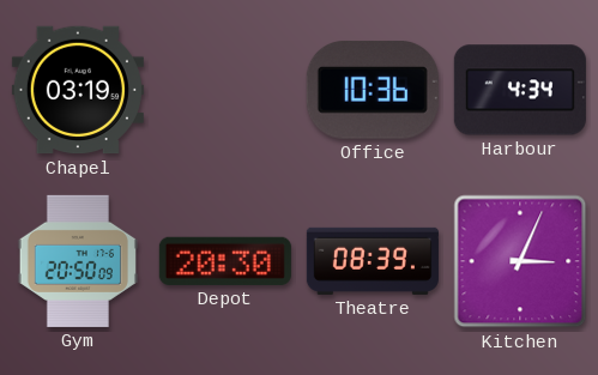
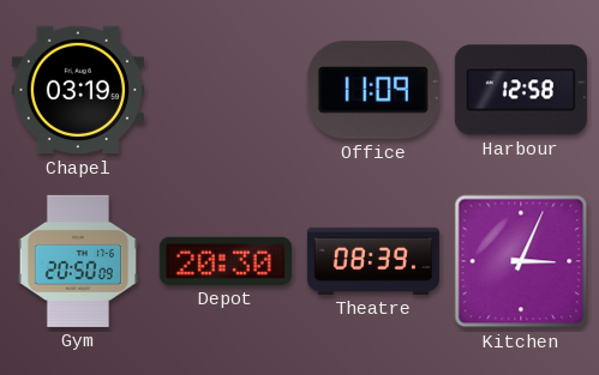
Office: 10:36 -> 11:09
Harbour: 4:34 -> 12:58
